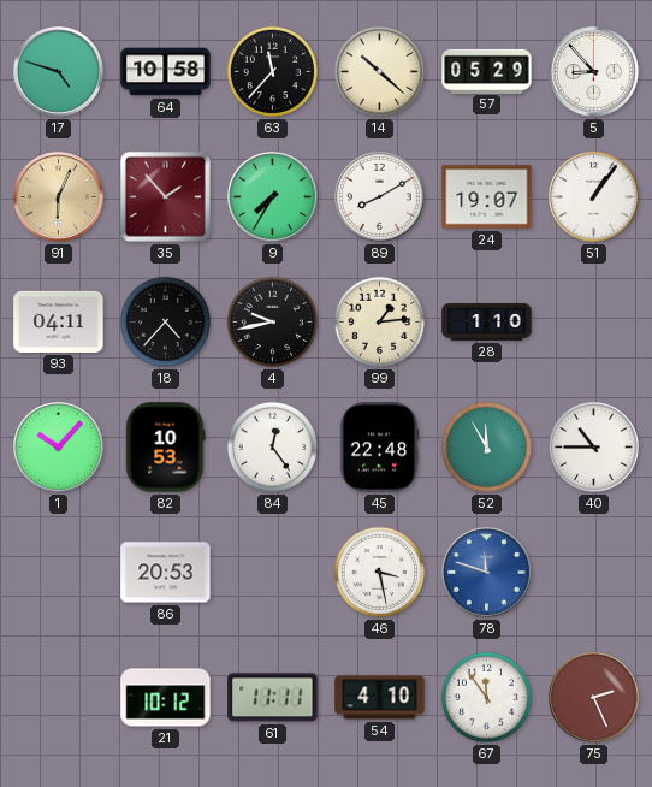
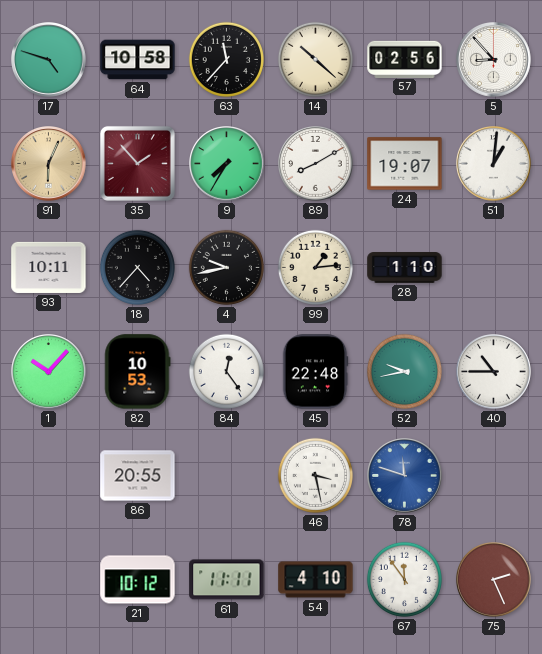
57: 05:29 -> 02:56
51: 1:06 -> 1:01
93: 04:11 -> 10:11
52: 11:55 -> 9:43
86: 20:53 -> 20:55
